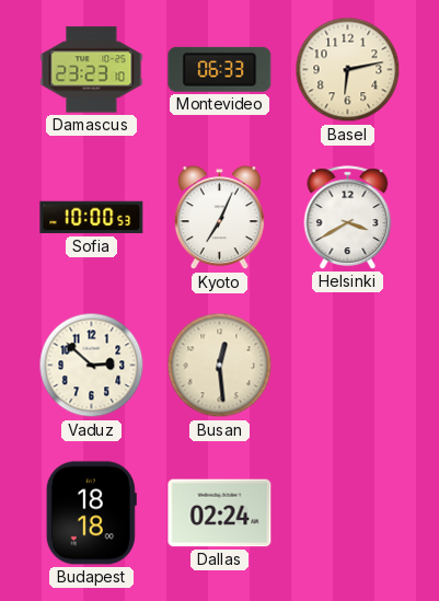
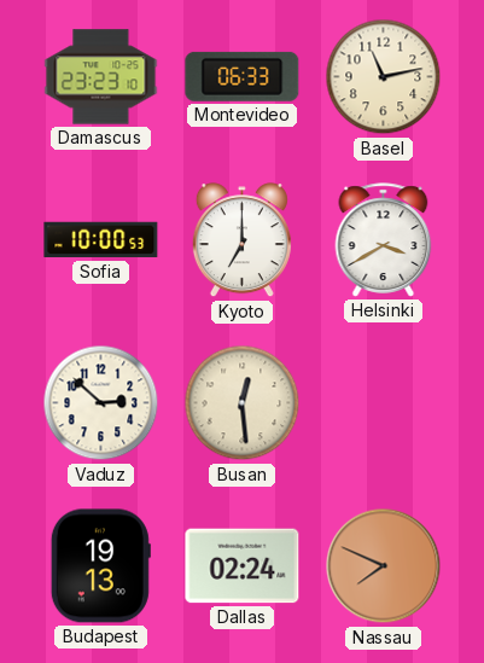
Basel: 6:13 -> 11:13
Kyoto: 7:04 -> 7:00
Budapest: 18:18 -> 19:13
Nassau: none -> 7:49
